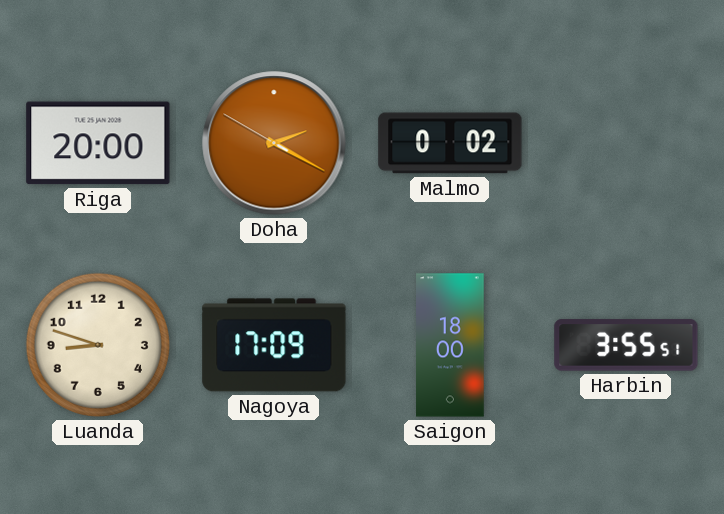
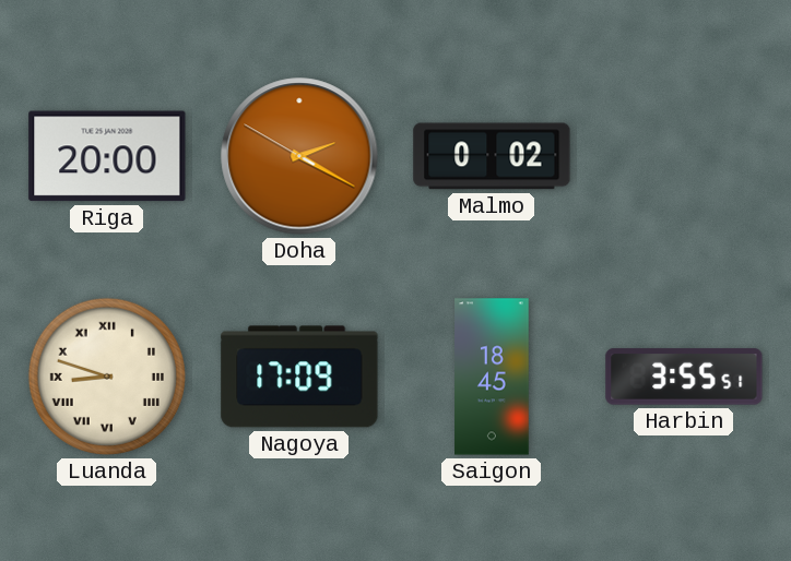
Luanda numerals: Arabic -> Roman
Saigon: 18:00 -> 18:45
